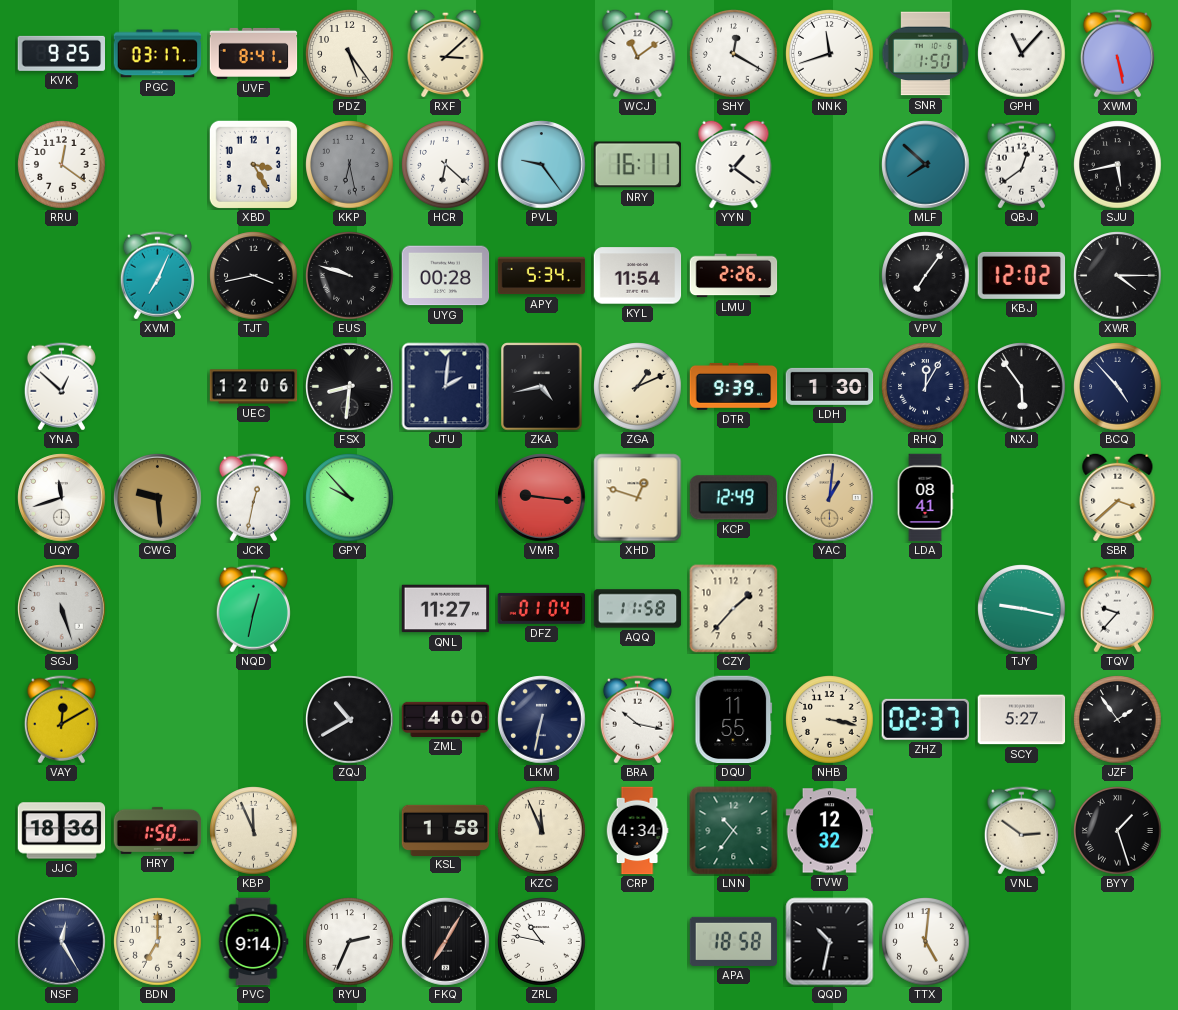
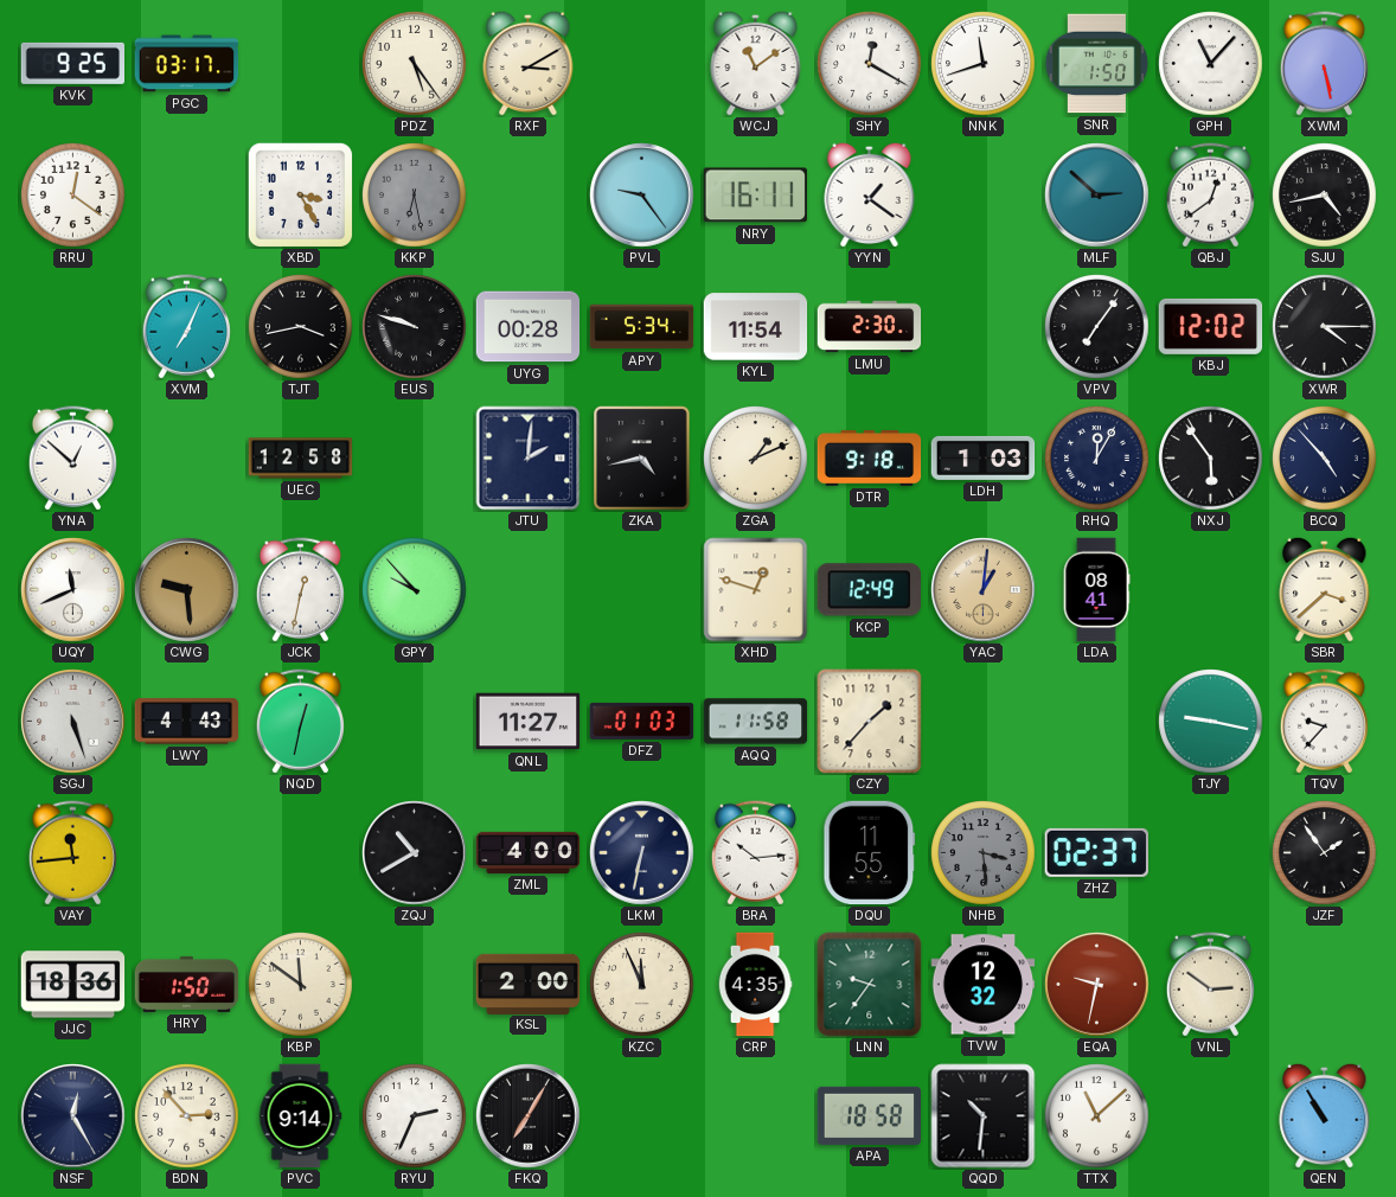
UVF: 8:41 -> none
RXF: 3:08 -> 3:10
HCR: 6:22 -> none
MLF: 7:52 -> 2:52
SJU: 5:43 -> 4:43
LMU: 2:26 -> 2:30
UEC: 12:06 -> 12:58
FSX: 8:31 -> none
DTR: 9:39 -> 9:18
LDH: 1:30 -> 1:03
UQY: 11:42 -> 11:41
VMR: 9:16 -> none
LWY: none -> 4:43
DFZ: 01:04 -> 01:03
VAY: 12:10 -> 11:44
BRA: 10:17 -> 10:14
NHB: 3:17 -> 3:29
NHB dial: cream -> grey
SCY: 5:27 -> none
KBP: 11:56 -> 11:51
KSL: 1:58 -> 2:00
CRP: 4:34 -> 4:35
LNN: 10:36 -> 9:36
EQA: none -> 9:32
BYY: 1:27 -> none
BDN: 7:00 -> 2:53
ZRL: 10:47 -> none
QQD: 10:32 -> 10:31
TTX: 5:01 -> 11:08
QEN: none -> 10:55
